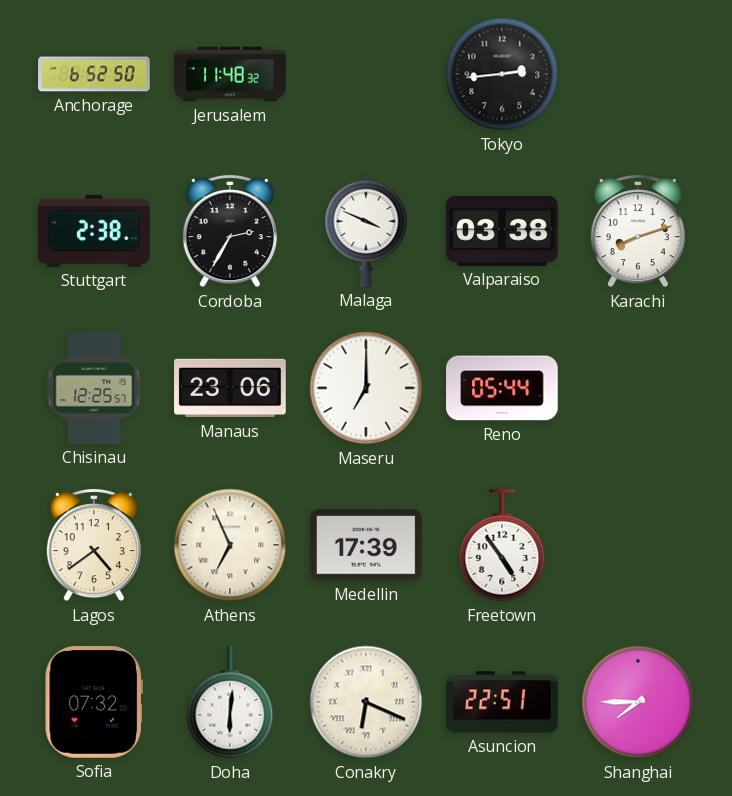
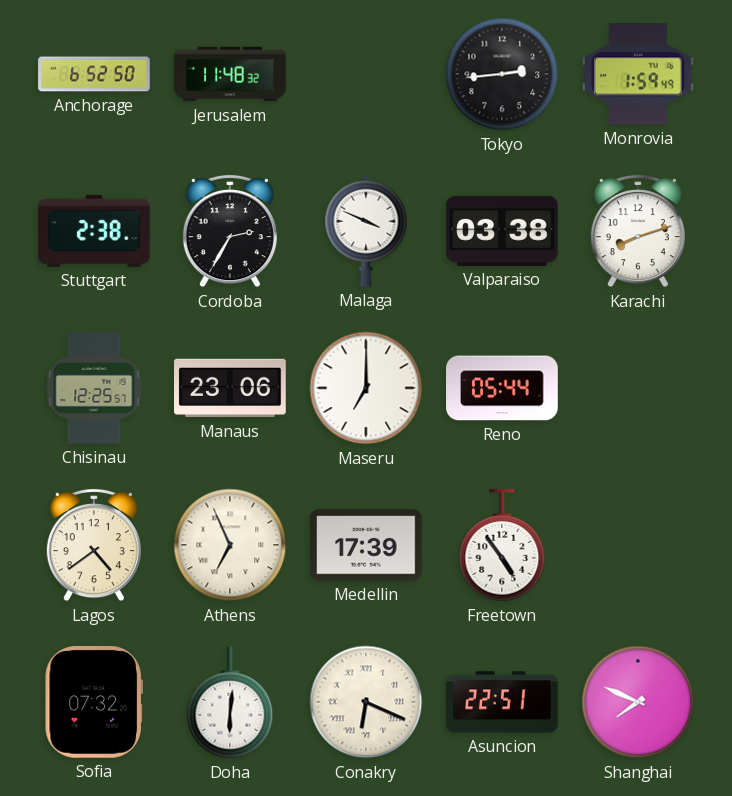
Monrovia: none -> 1:59
Shanghai: 7:45 -> 7:49
